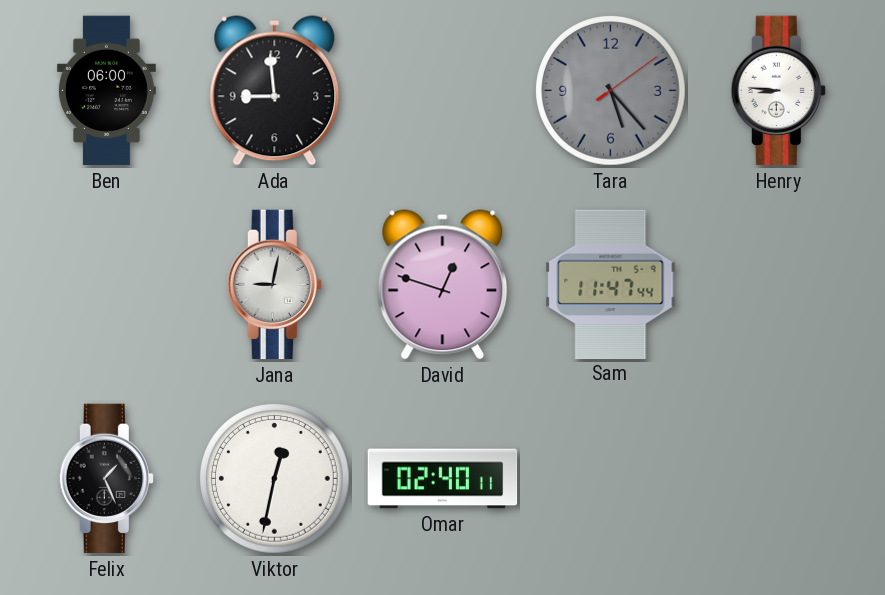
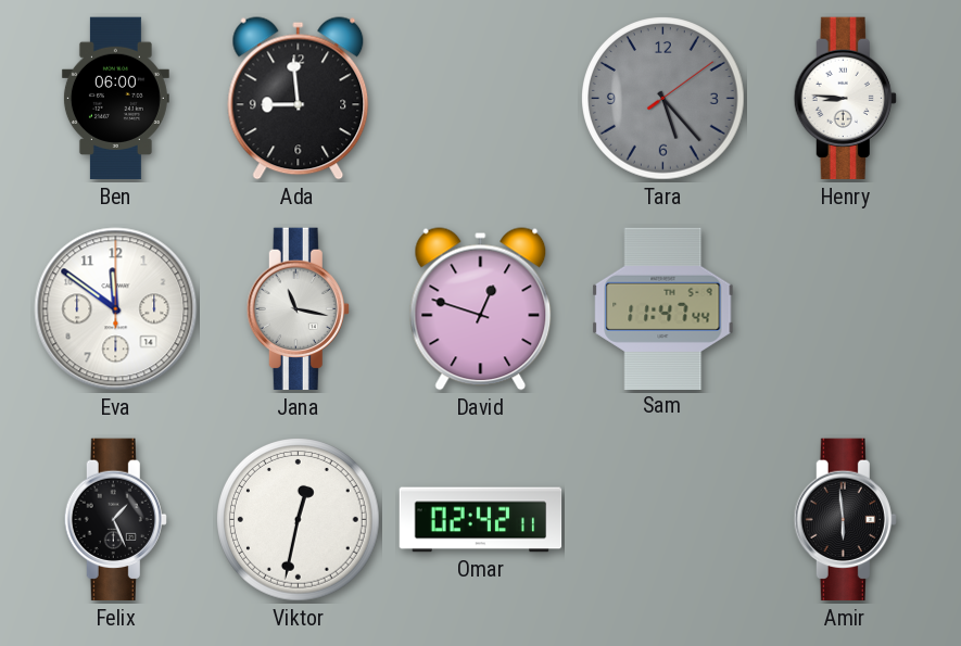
Eva: none -> 11:51
Jana: 9:02 -> 11:17
Omar: 02:40 -> 02:42
Amir: none -> 5:59
